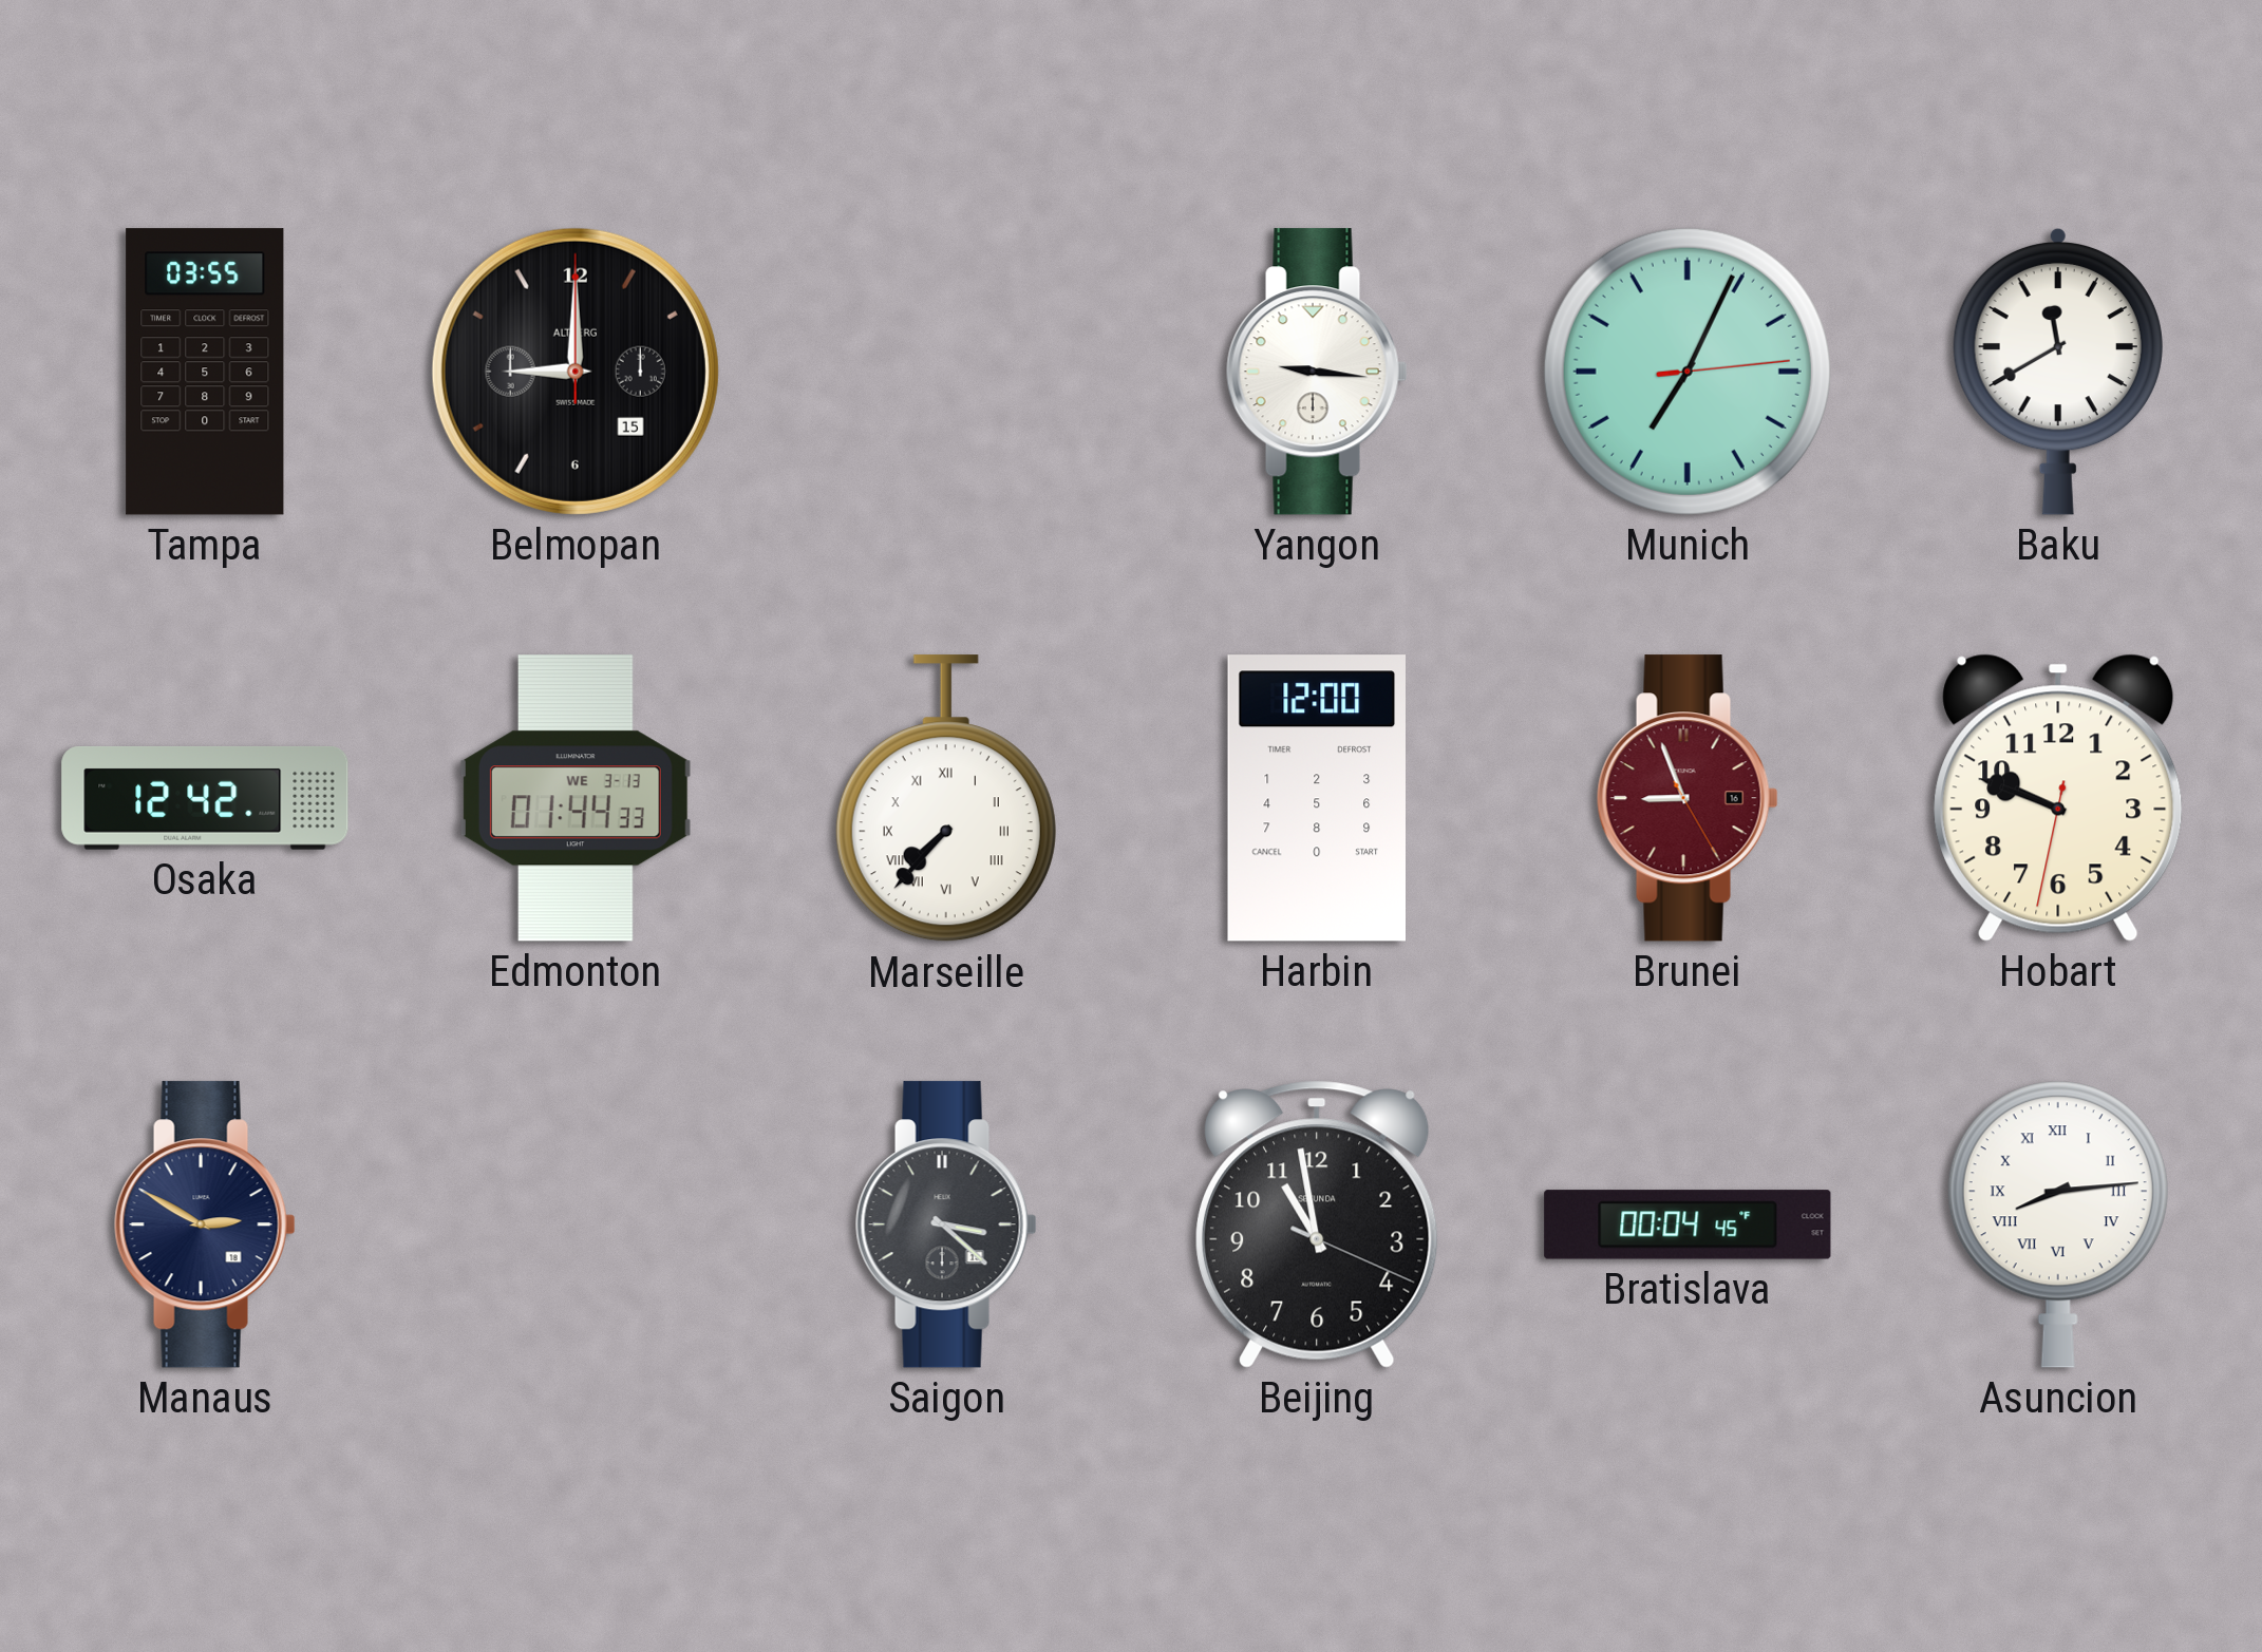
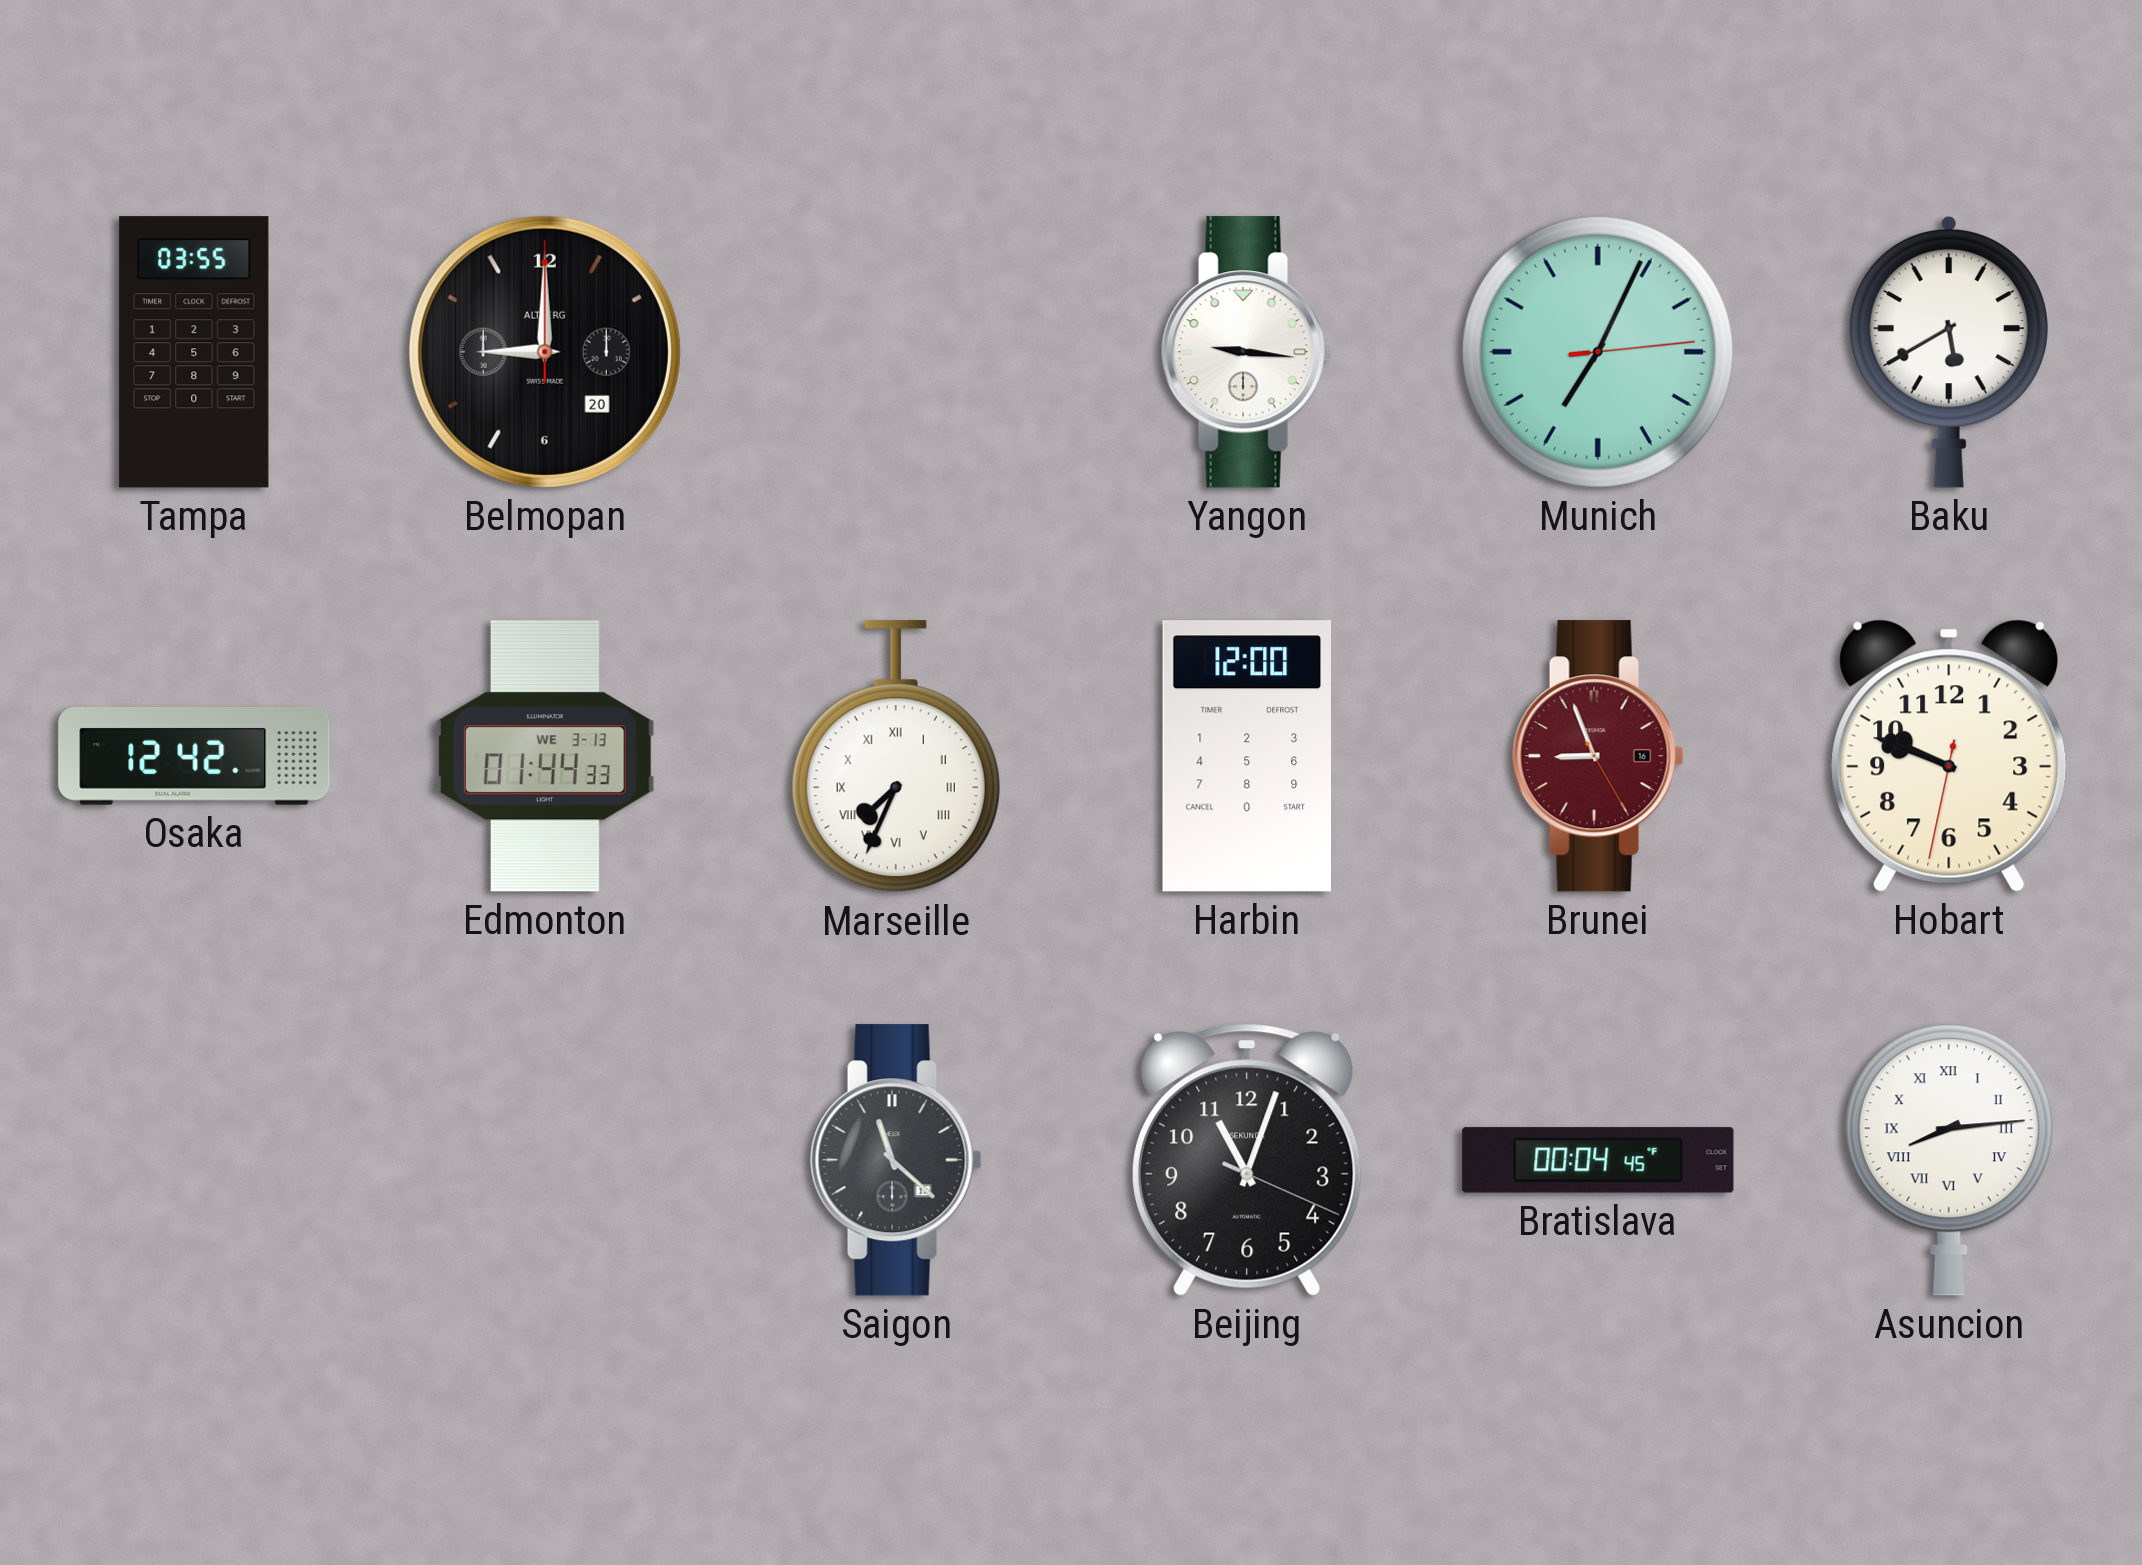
Belmopan date: 15 -> 20
Baku: 11:40 -> 5:40
Marseille: 7:37 -> 7:34
Manaus: 2:50 -> none
Saigon: 3:22 -> 11:22
Beijing: 10:58 -> 11:03
